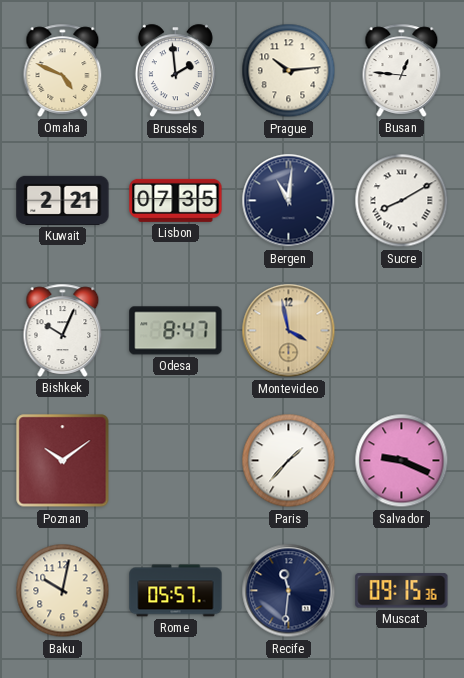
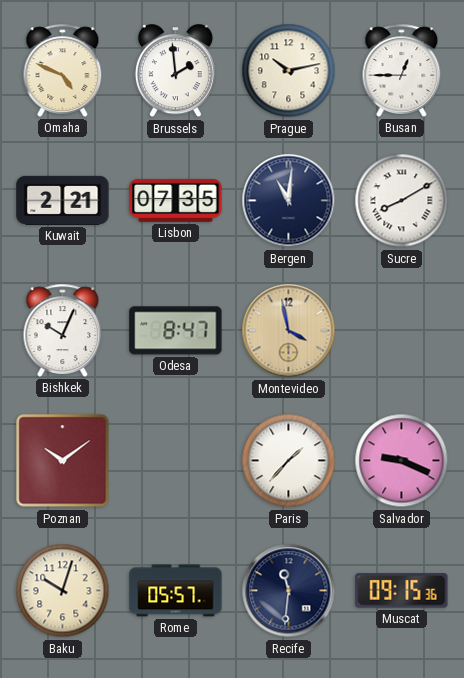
Prague: 10:14 -> 10:13
Busan: 12:46 -> 12:45
Baku: 10:02 -> 10:03
